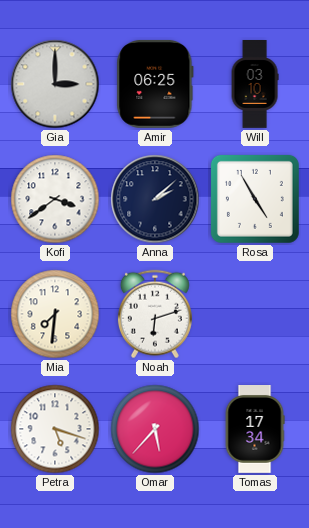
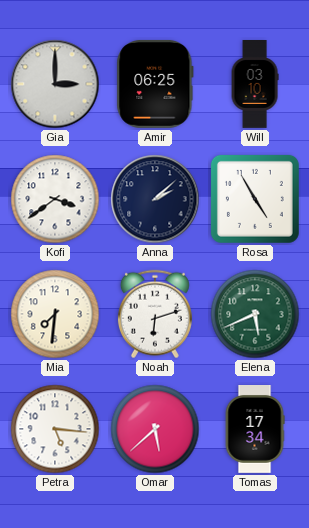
Elena: none -> 5:41
Petra: 5:18 -> 5:16
Omar: 5:37 -> 5:38
